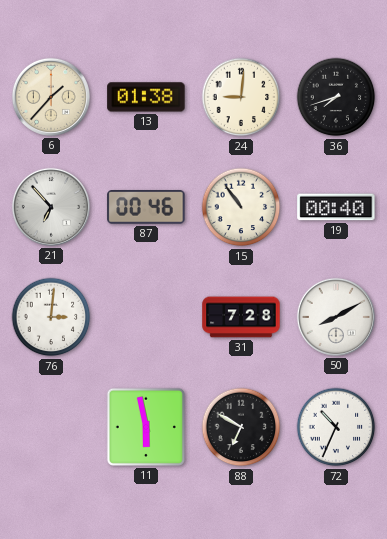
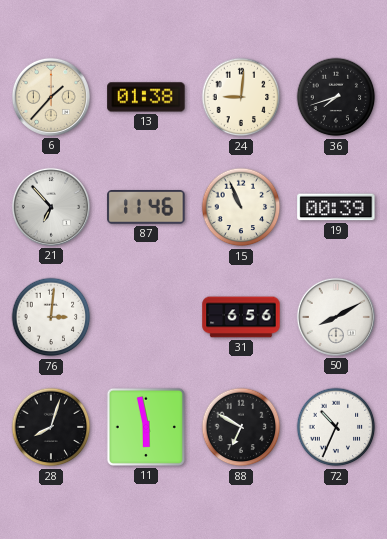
87: 00:46 -> 11:46
15: 10:54 -> 10:56
19: 00:40 -> 00:39
31: 7:28 -> 6:56
28: none -> 8:03
